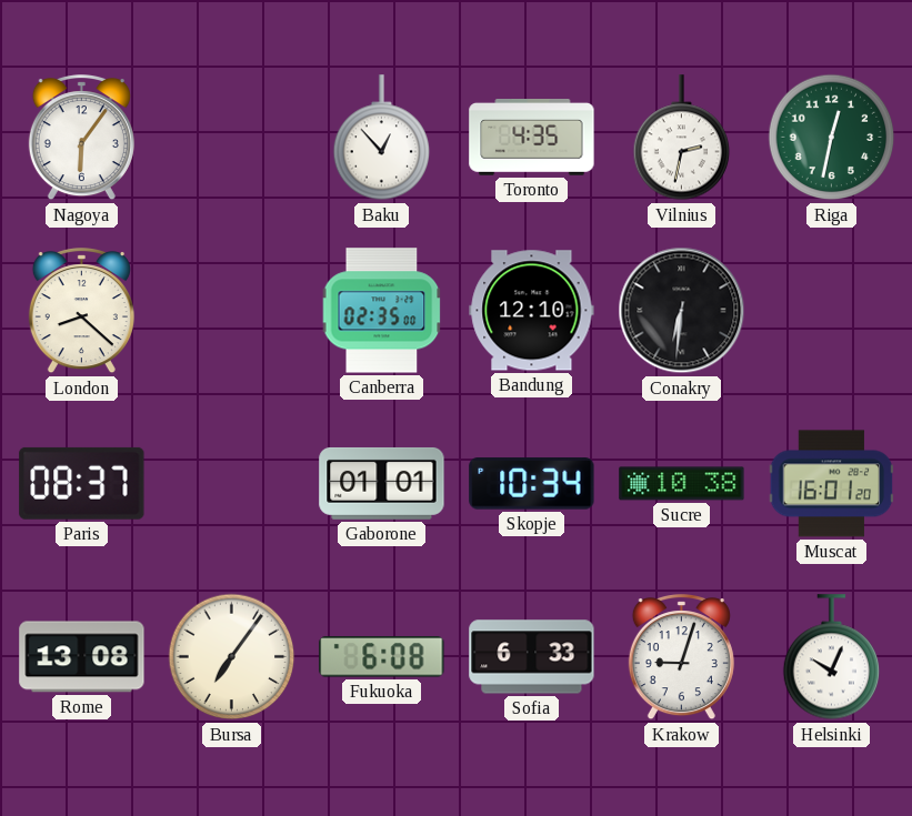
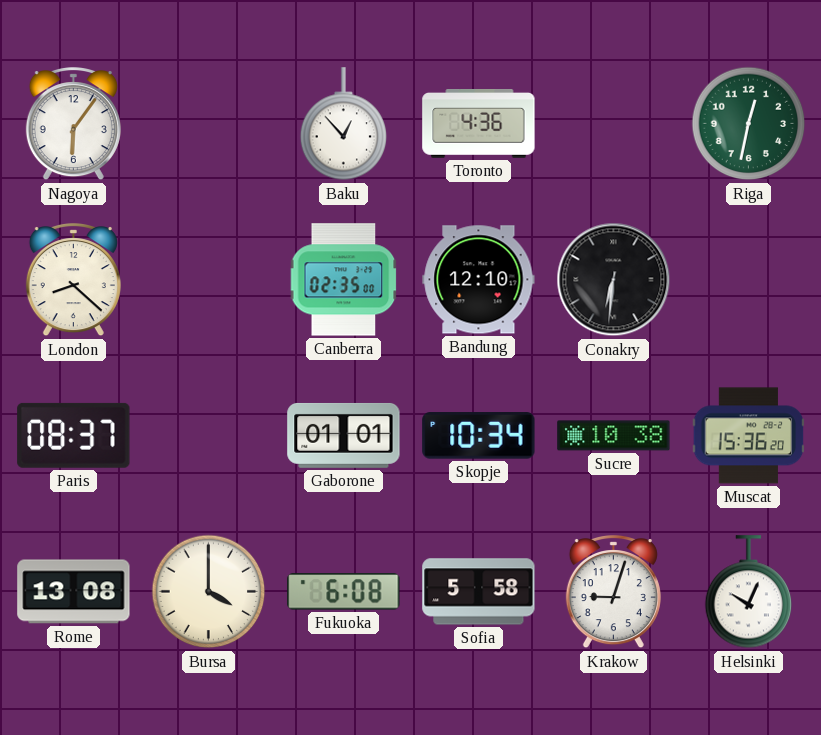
Toronto: 4:35 -> 4:36
Vilnius: 2:32 -> none
Muscat: 16:01 -> 15:36
Bursa: 7:06 -> 4:00
Sofia: 6:33 -> 5:58
